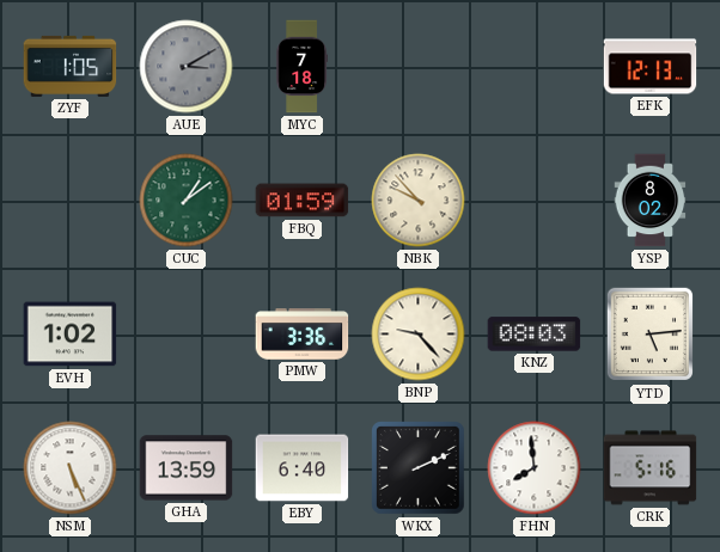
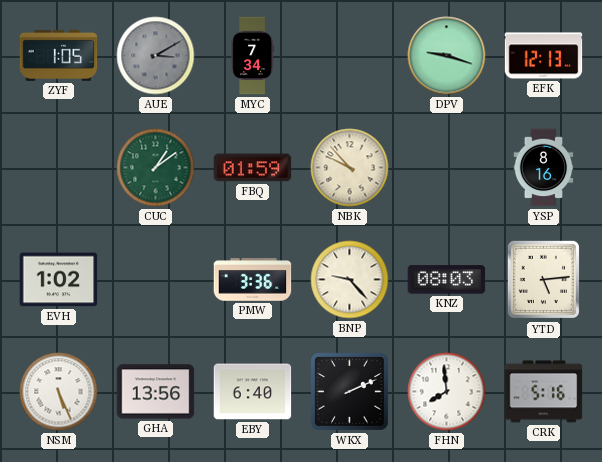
MYC: 7:18 -> 7:34
DPV: none -> 9:18
YSP: 8:02 -> 8:16
GHA: 13:59 -> 13:56
